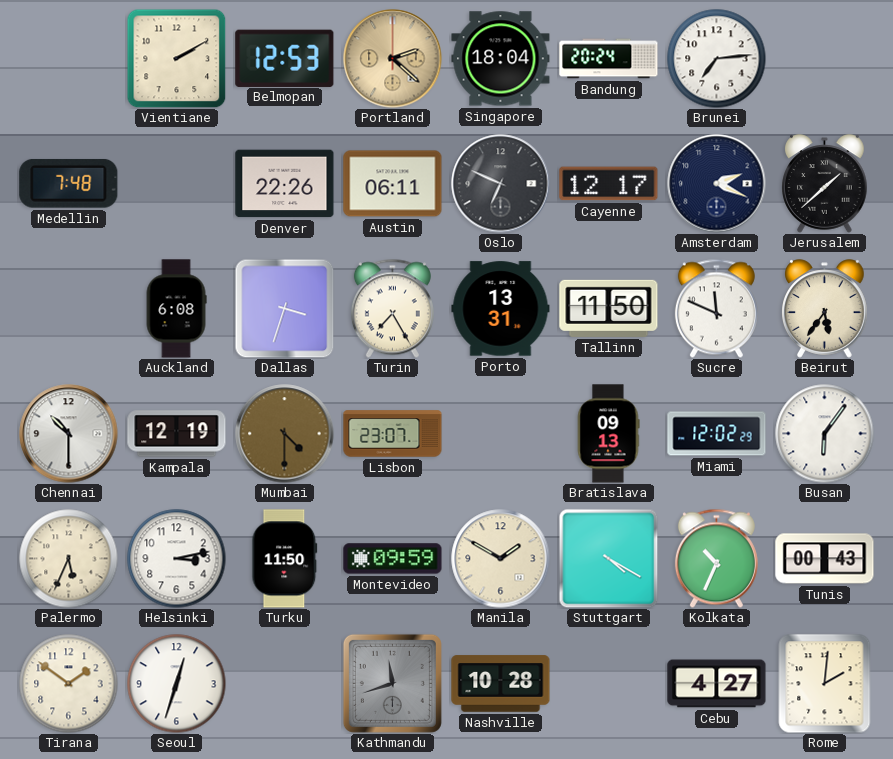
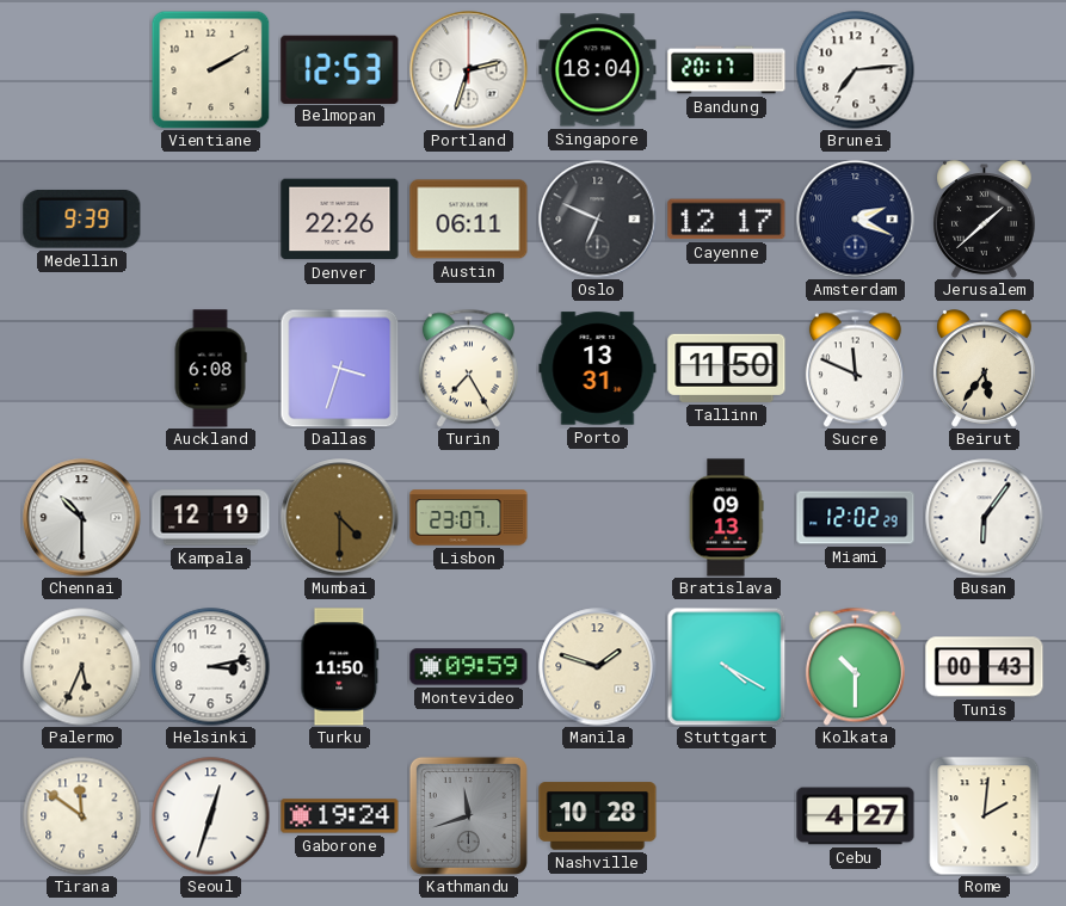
Portland: 2:22 -> 2:33
Portland dial: champagne -> white
Bandung: 20:24 -> 20:17
Medellin: 7:48 -> 9:39
Manila: 1:50 -> 1:48
Kolkata: 10:34 -> 10:30
Tirana: 1:51 -> 11:51
Gaborone: none -> 19:24
